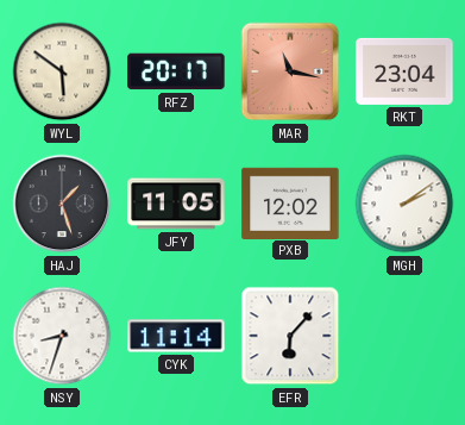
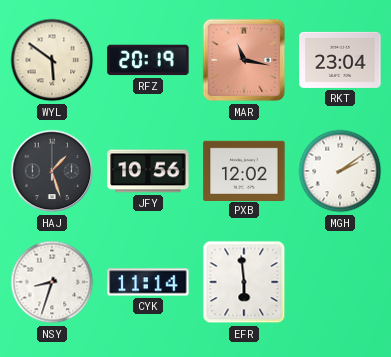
RFZ: 20:17 -> 20:19
JFY: 11:05 -> 10:56
EFR: 6:07 -> 5:59
